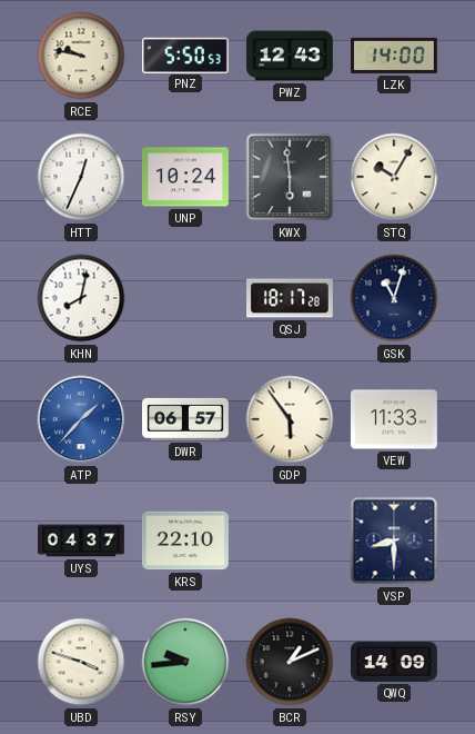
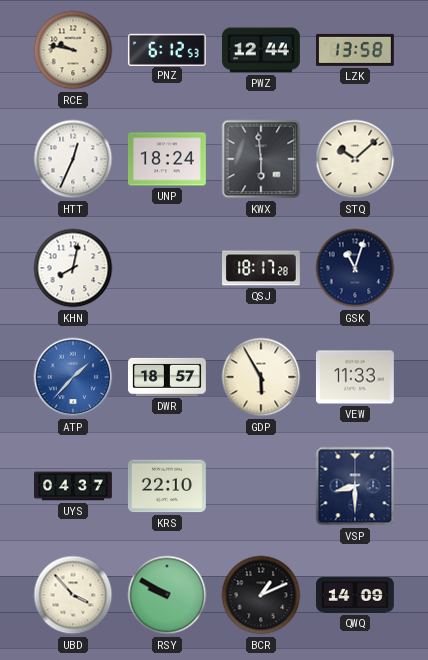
PNZ: 5:50 -> 6:12
PWZ: 12:43 -> 12:44
LZK: 14:00 -> 13:58
UNP: 10:24 -> 18:24
STQ: 10:05 -> 10:08
DWR: 06:57 -> 18:57
GDP: 5:54 -> 5:55
UBD: 3:48 -> 3:53
RSY: 9:44 -> 9:50
